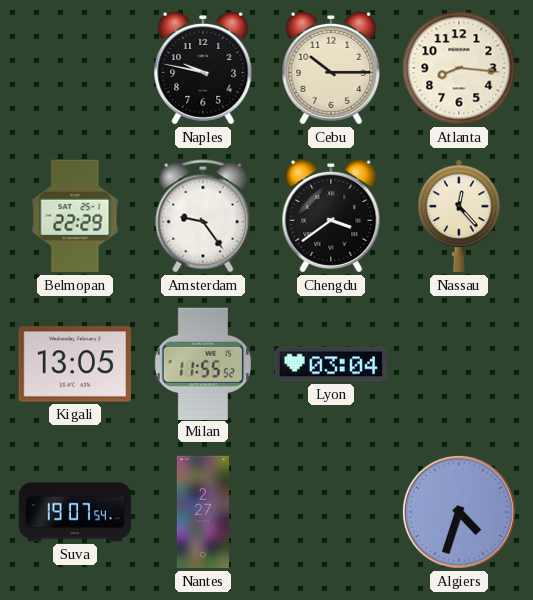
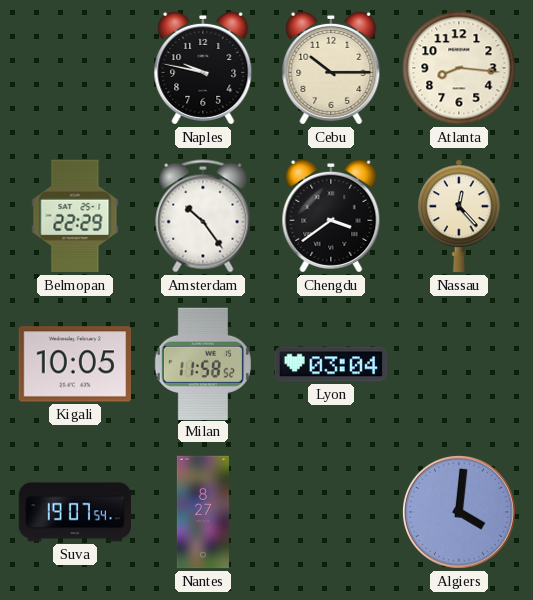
Amsterdam: 9:24 -> 10:24
Kigali: 13:05 -> 10:05
Milan: 11:55 -> 11:58
Nantes: 2:27 -> 8:27
Algiers: 4:33 -> 4:01
